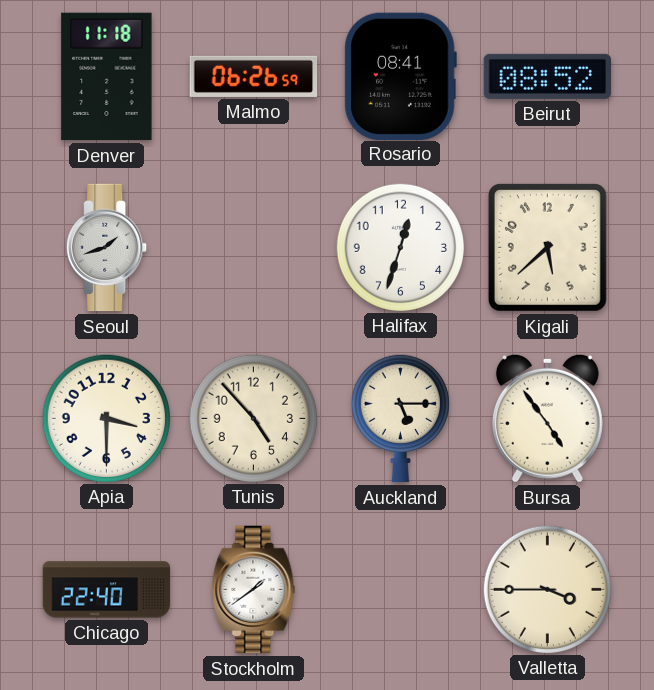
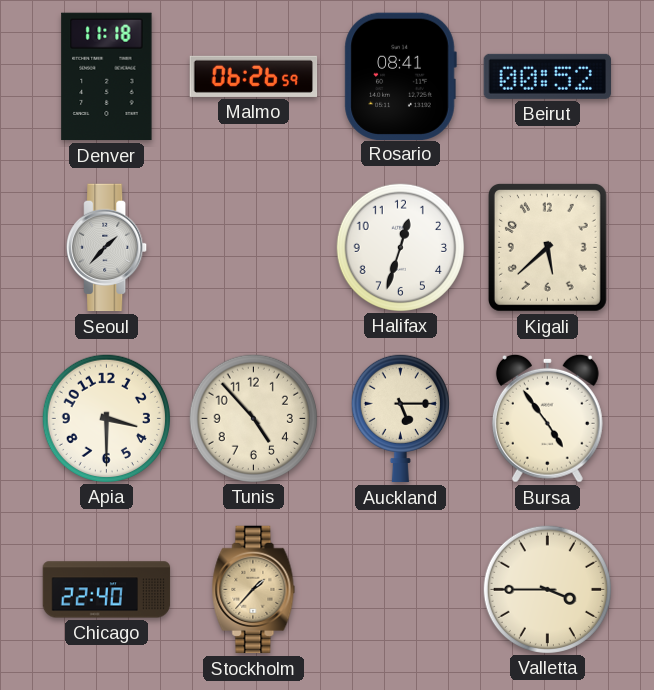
Beirut: 08:52 -> 00:52
Seoul: 1:42 -> 1:37
Stockholm: 1:39 -> 1:37
Stockholm dial: white -> champagne
